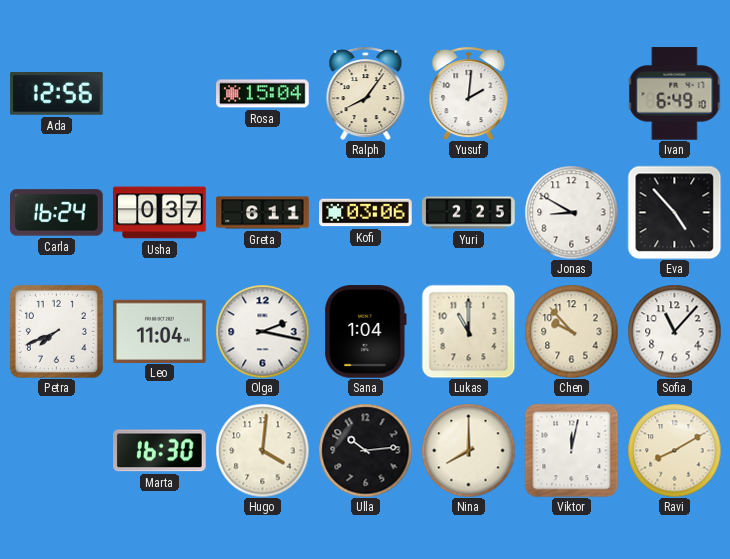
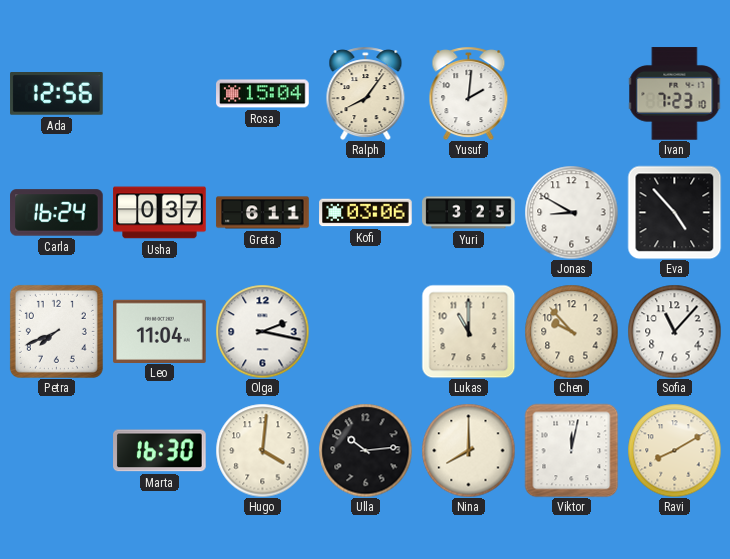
Ivan: 6:49 -> 7:23
Yuri: 2:25 -> 3:25
Sana: 1:04 -> none
